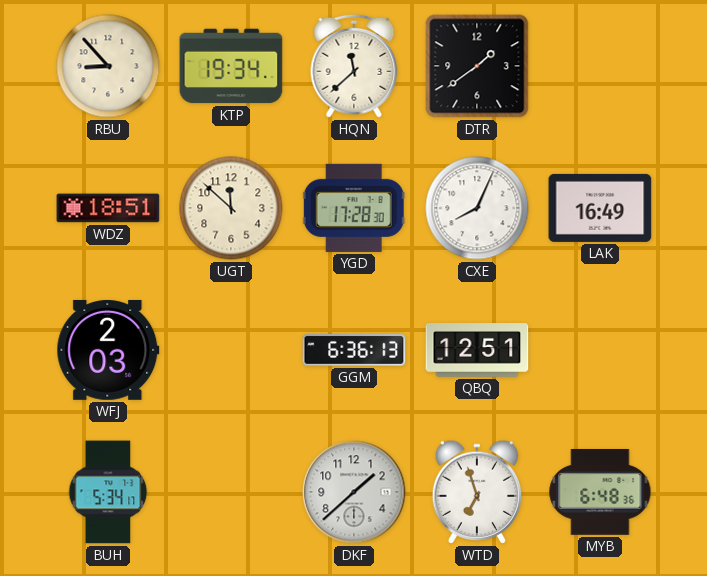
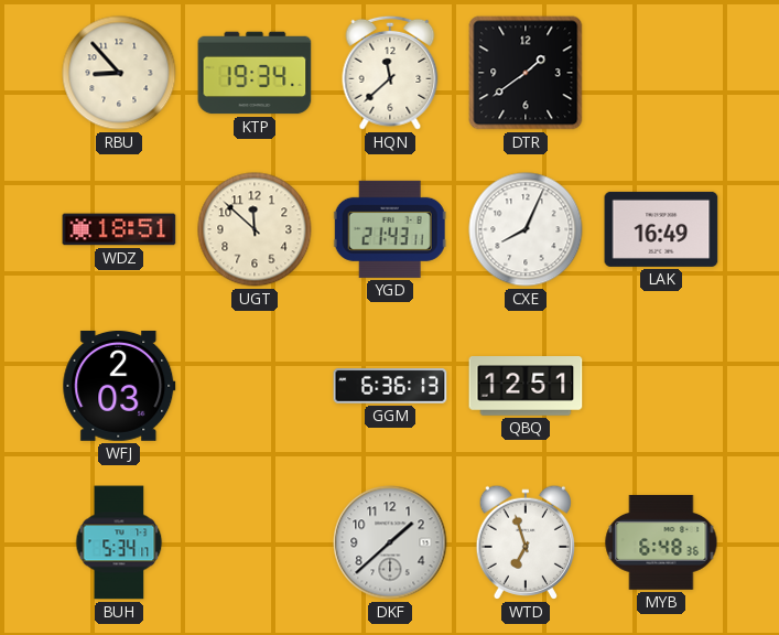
YGD: 17:28 -> 21:43
